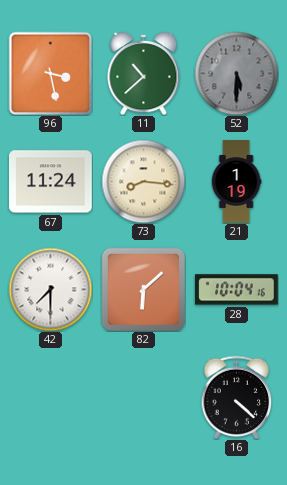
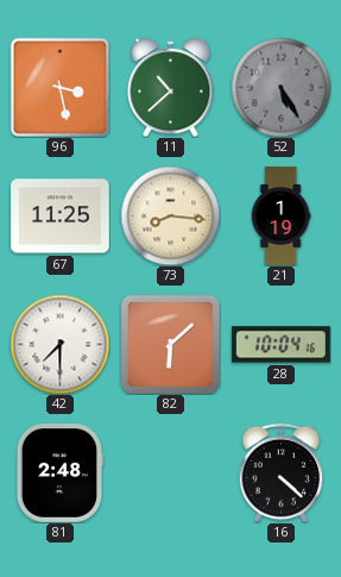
52: 5:30 -> 5:25
67: 11:24 -> 11:25
81: none -> 2:48
